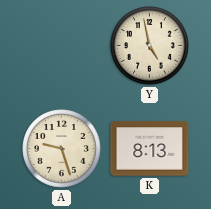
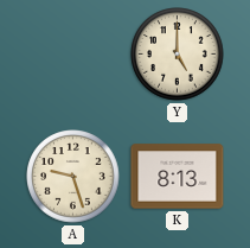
Y: 4:58 -> 5:00
